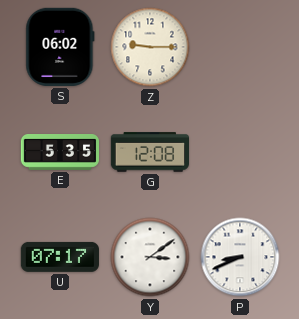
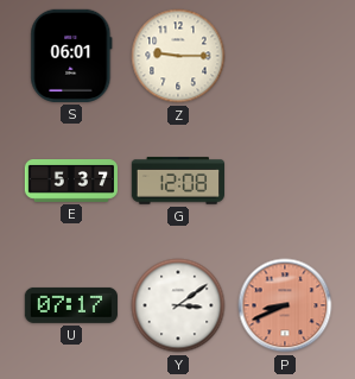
S: 06:02 -> 06:01
E: 5:35 -> 5:37
P dial: white -> salmon
